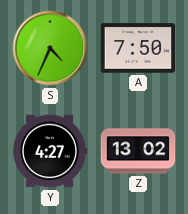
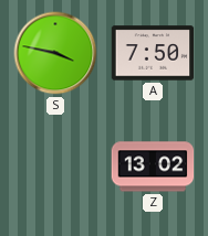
S: 4:34 -> 3:47
Y: 4:27 -> none
